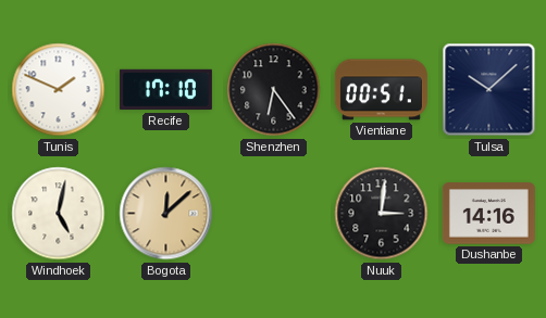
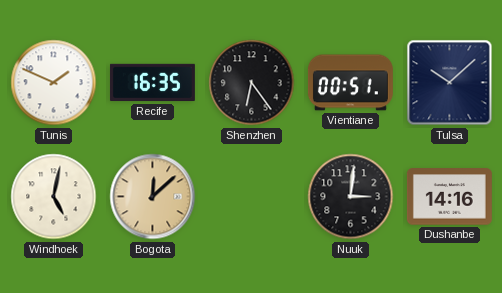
Recife: 17:10 -> 16:35
